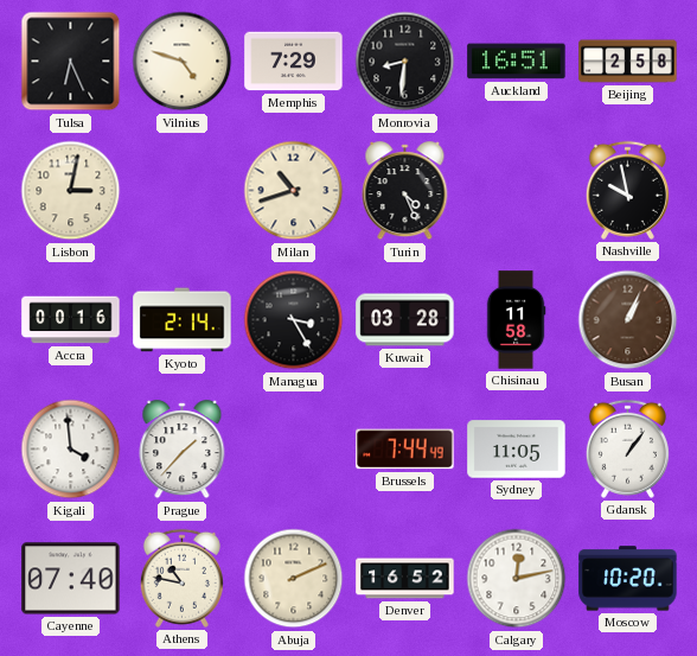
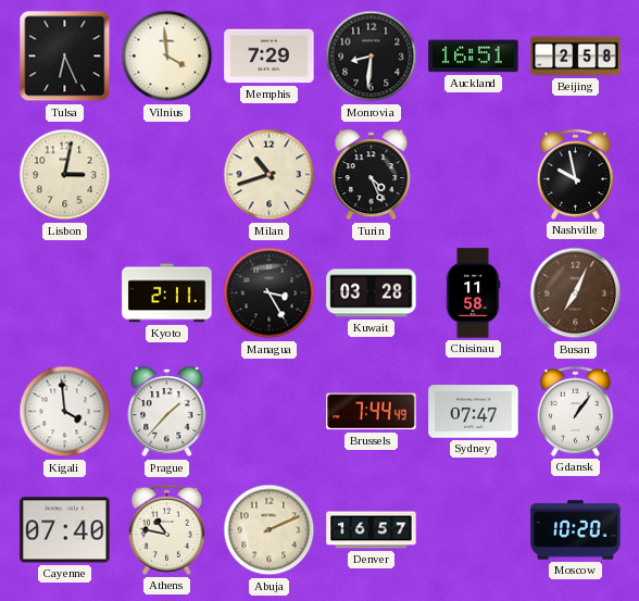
Vilnius: 4:48 -> 3:59
Accra: 00:16 -> none
Kyoto: 2:14 -> 2:11
Busan: 1:04 -> 7:04
Sydney: 11:05 -> 07:47
Denver: 16:52 -> 16:57
Calgary: 12:13 -> none
